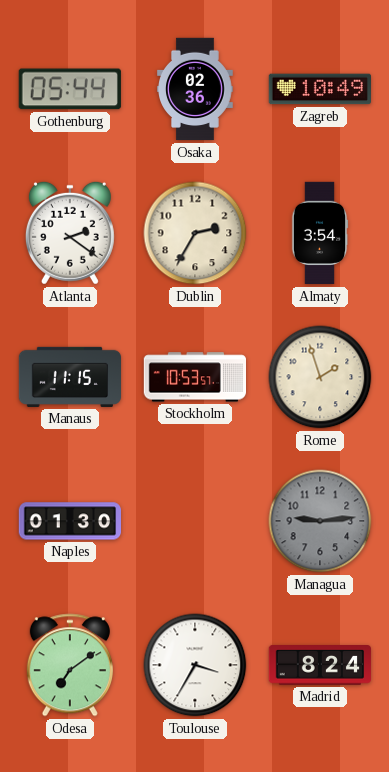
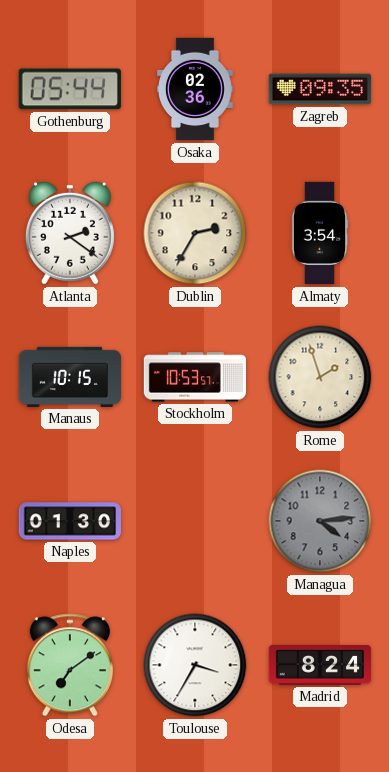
Zagreb: 10:49 -> 09:35
Manaus: 11:15 -> 10:15
Managua: 9:14 -> 4:14
